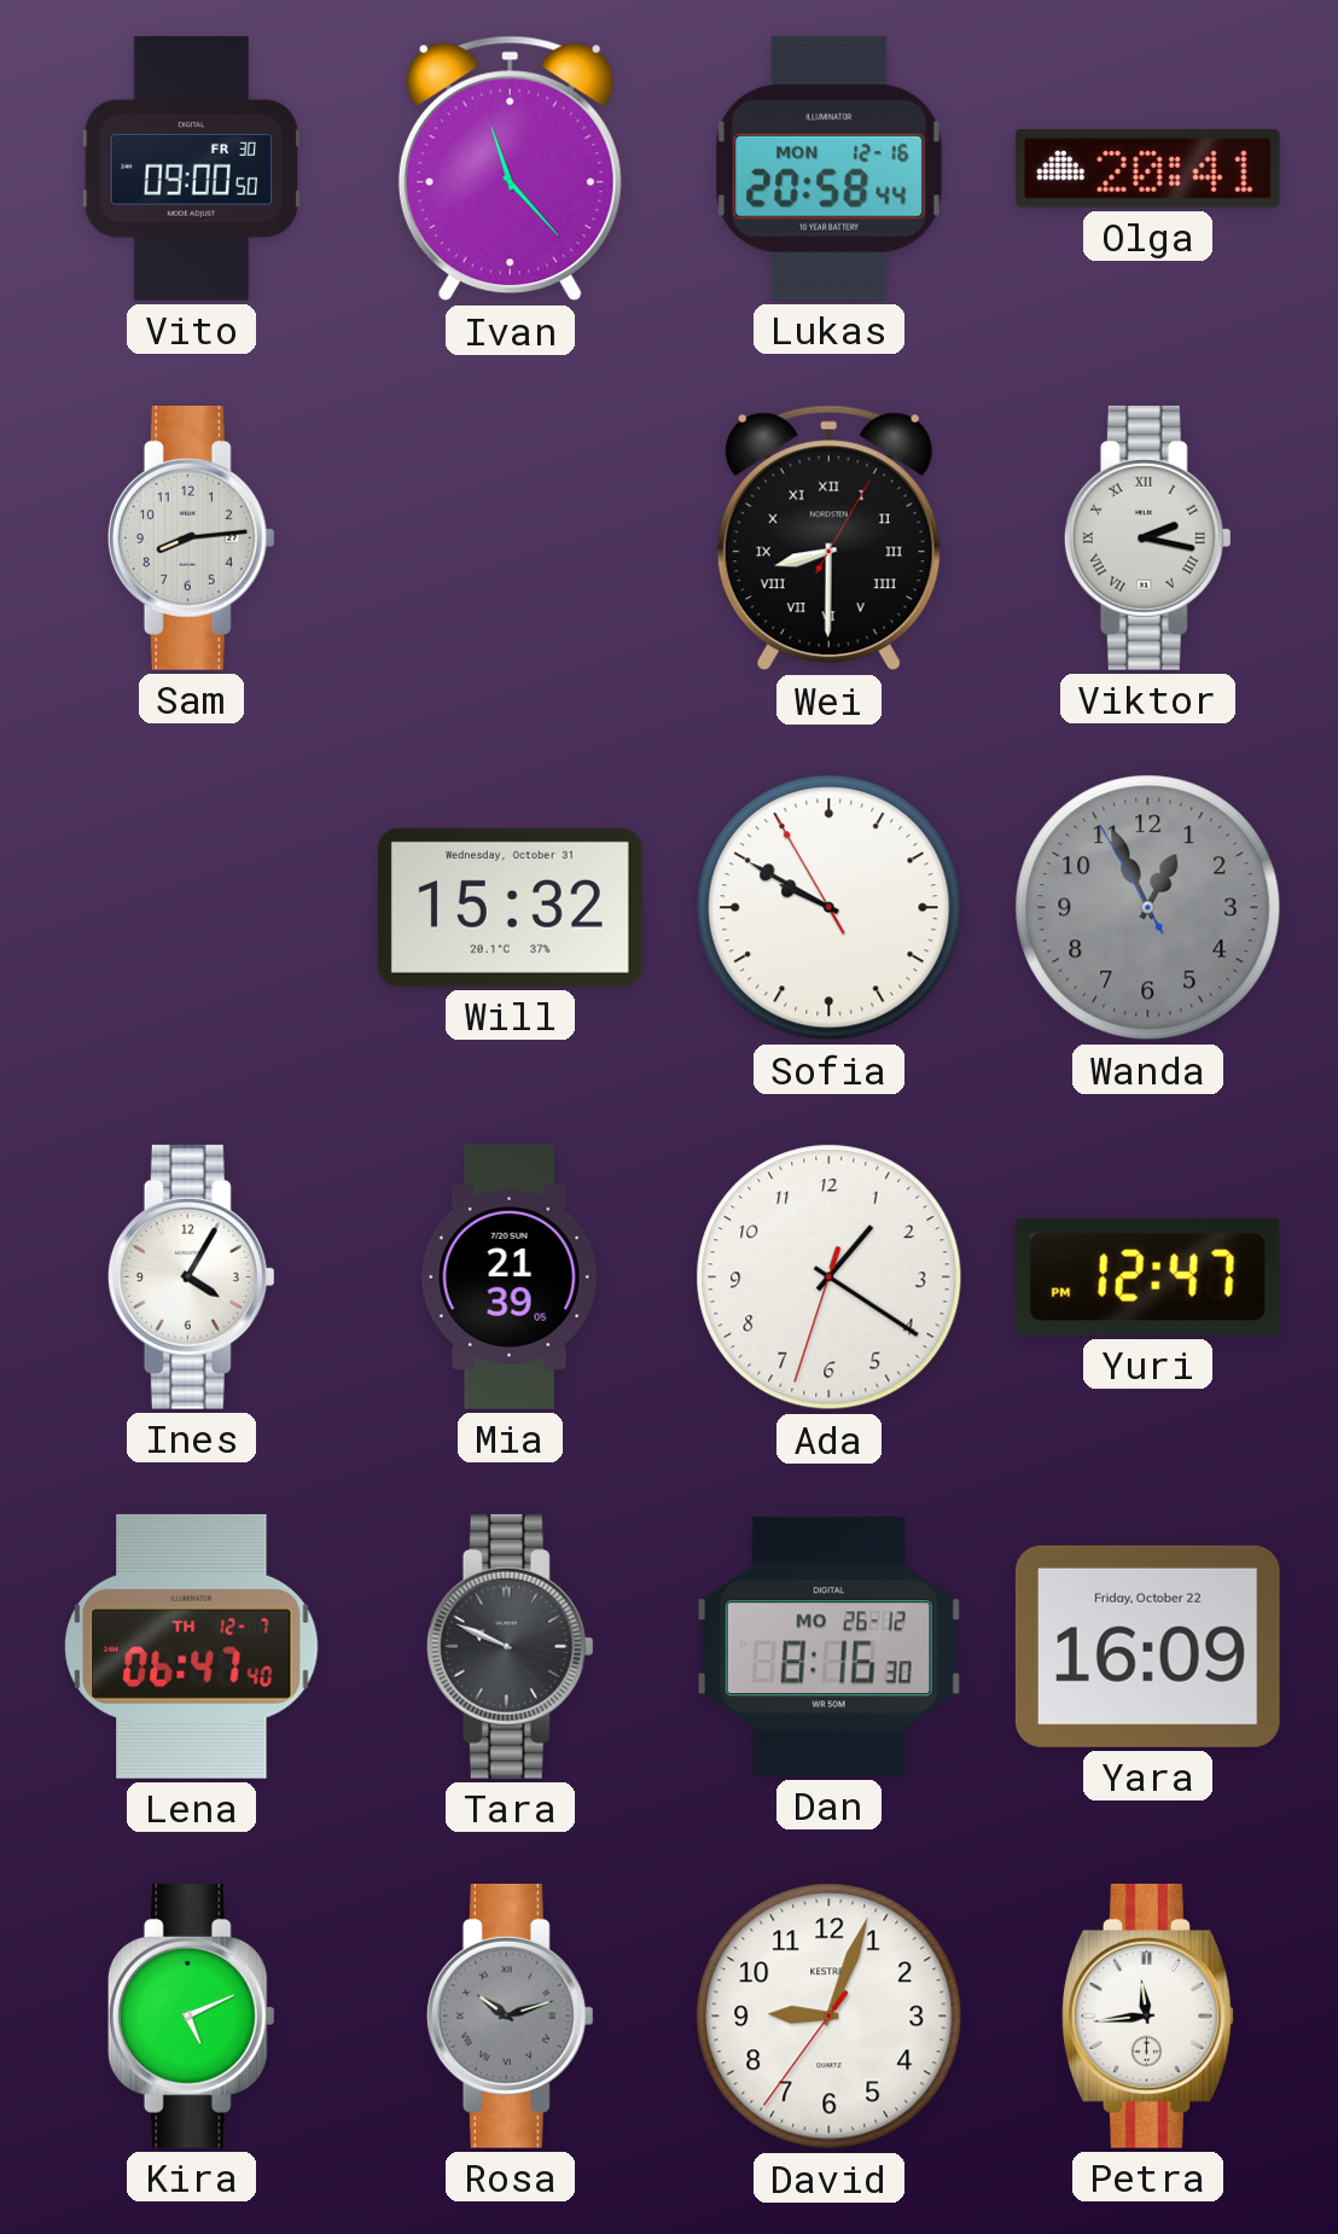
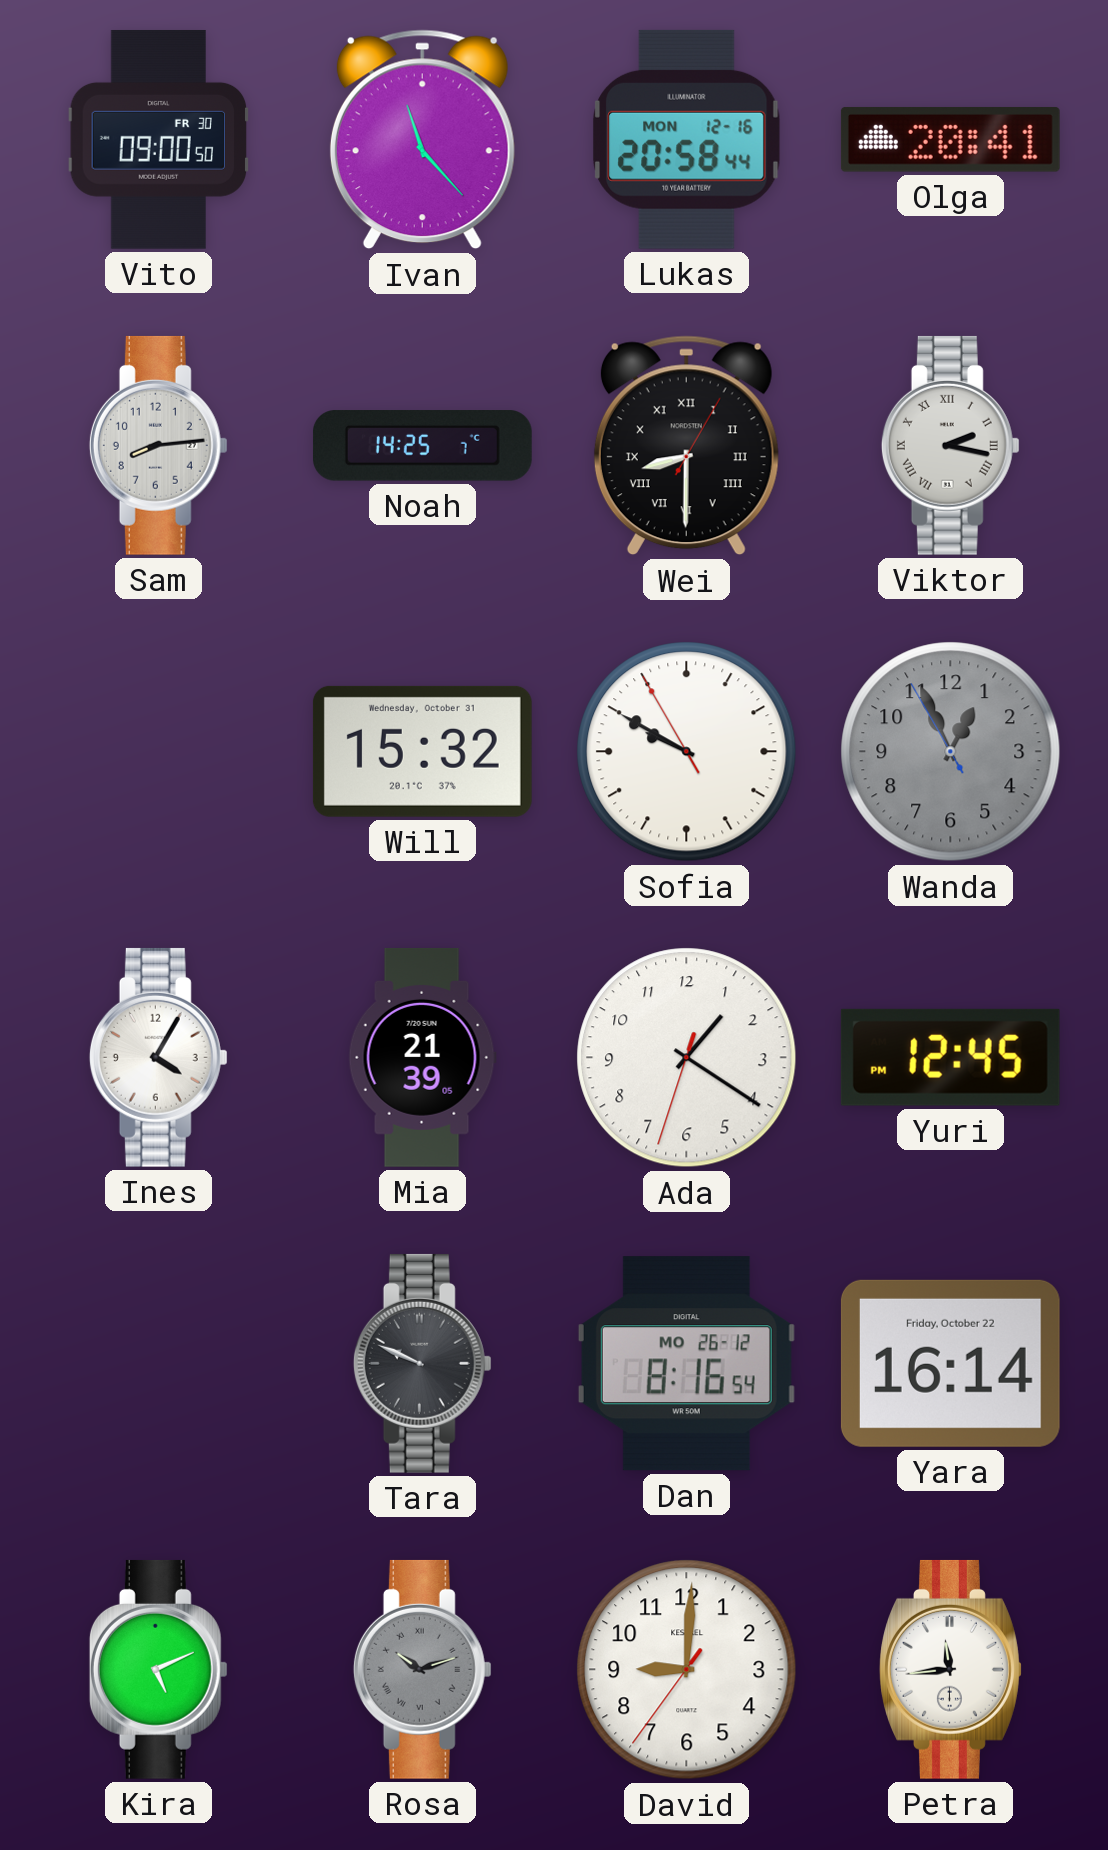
Noah: none -> 14:25
Yuri: 12:47 -> 12:45
Lena: 06:47 -> none
Dan: 8:16:30 -> 8:16:54
Yara: 16:09 -> 16:14
David: 9:03 -> 9:00
